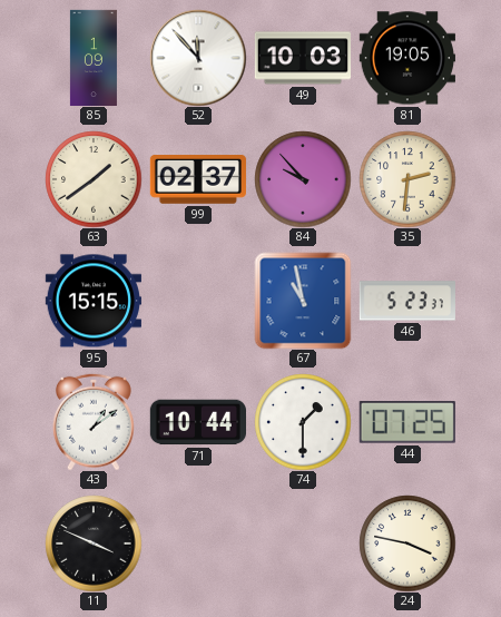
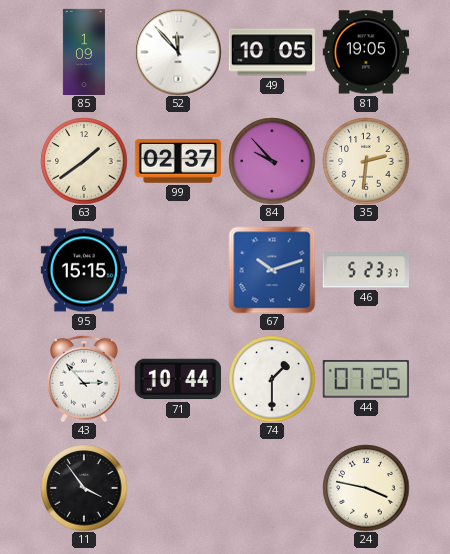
49: 10:03 -> 10:05
67: 10:58 -> 10:12
43: 1:09 -> 2:53
11: 3:49 -> 3:54
